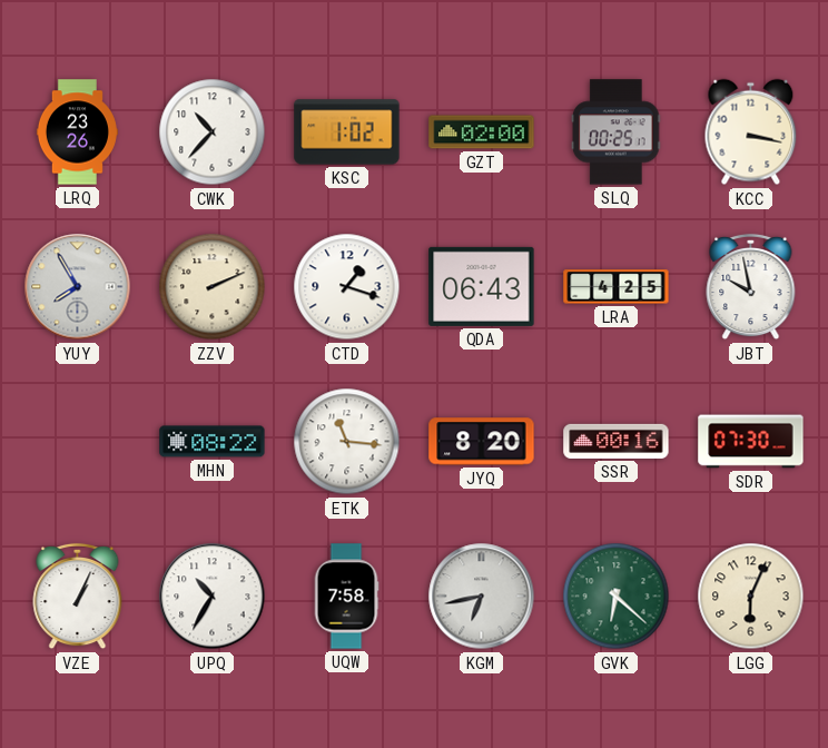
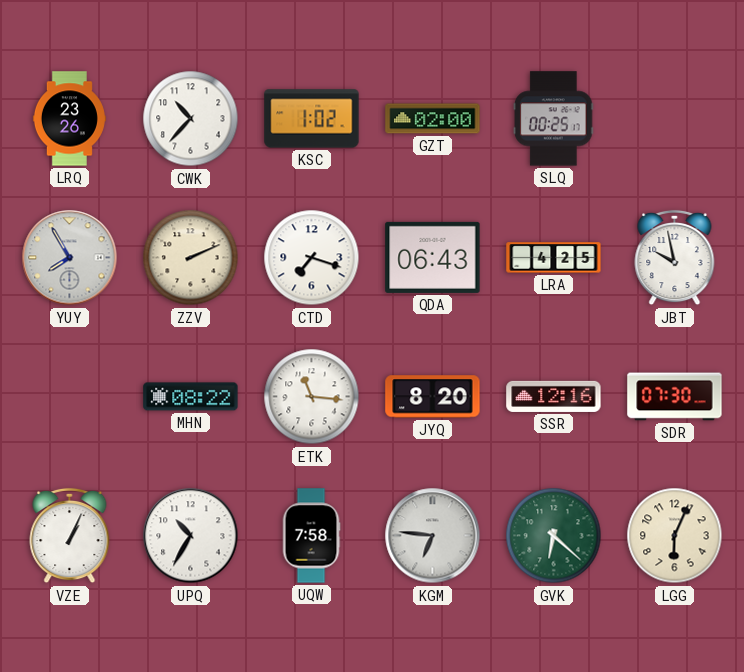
KCC: 3:17 -> none
CTD: 1:18 -> 7:18
SSR: 00:16 -> 12:16
KGM: 6:43 -> 6:46
